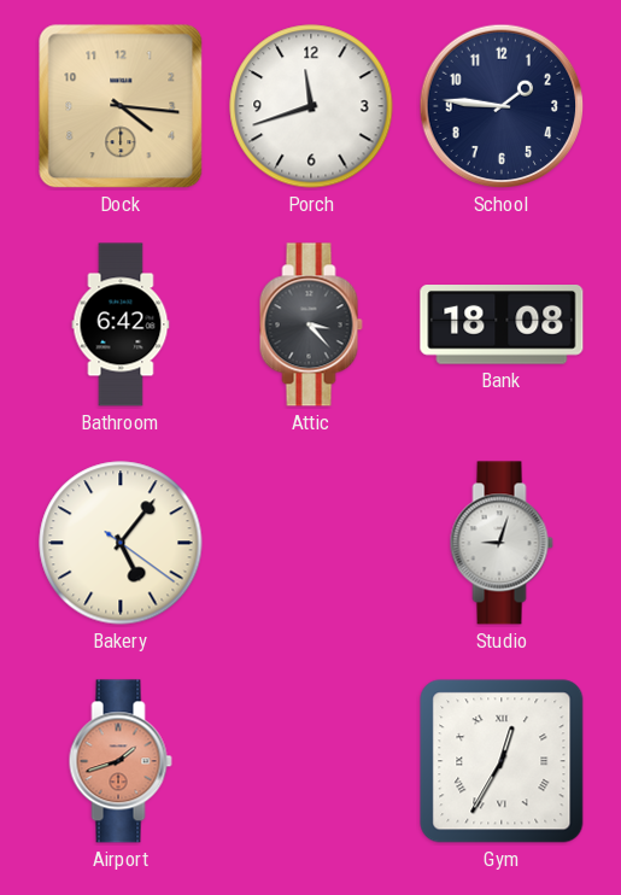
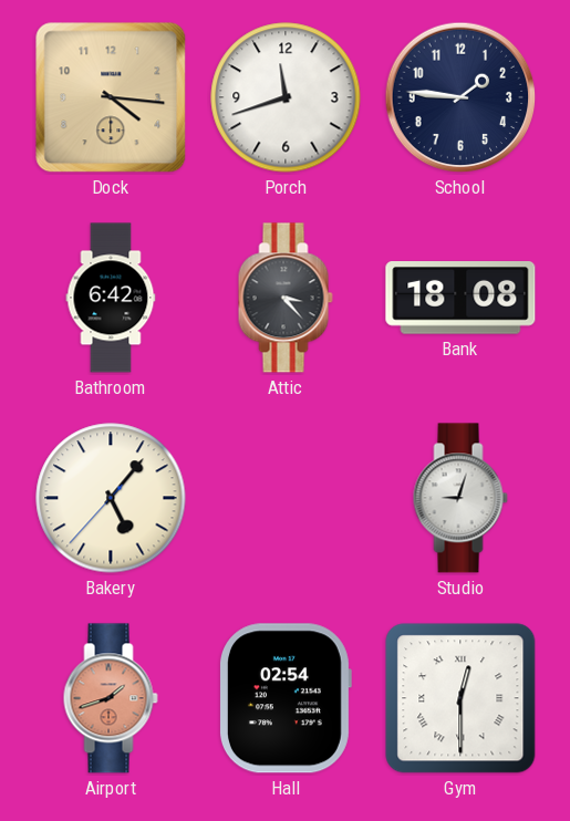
Bakery: 5:06:21 -> 5:06:37
Hall: none -> 02:54
Gym: 12:35 -> 12:30
